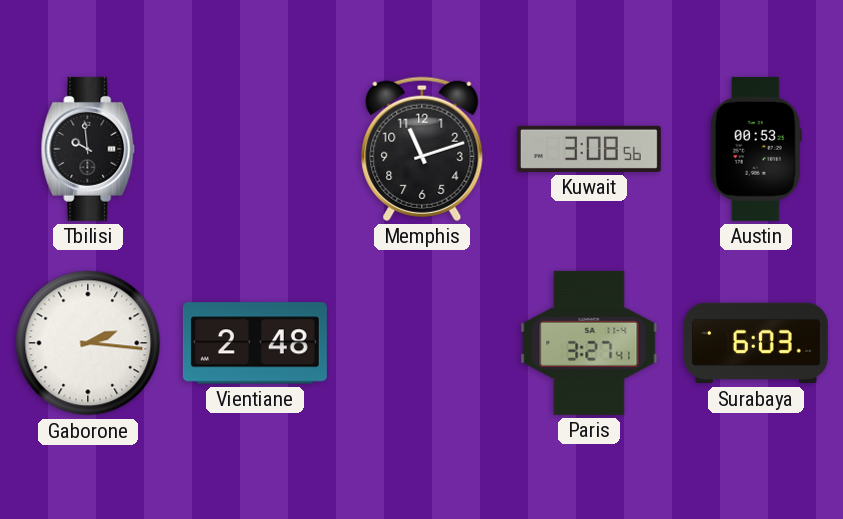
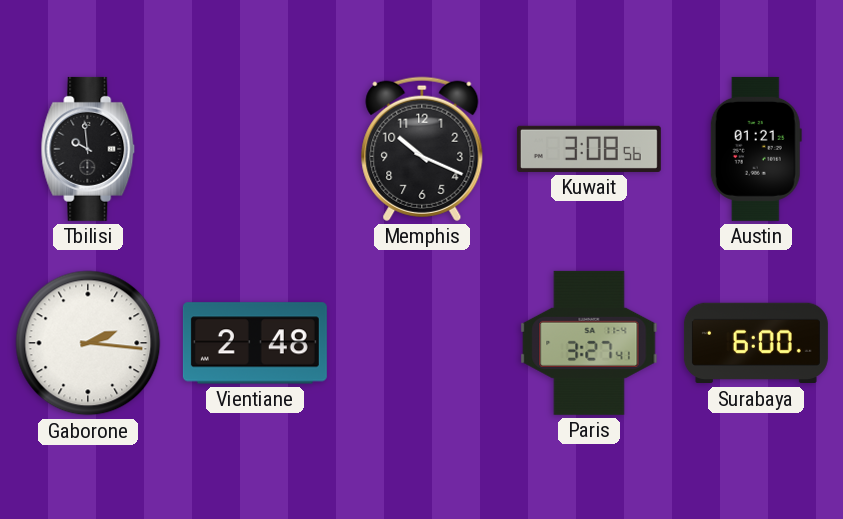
Memphis: 11:12 -> 10:19
Austin: 00:53 -> 01:21
Surabaya: 6:03 -> 6:00
